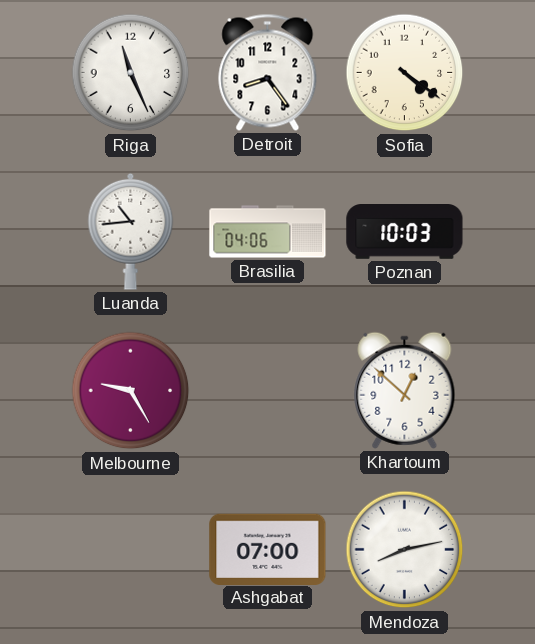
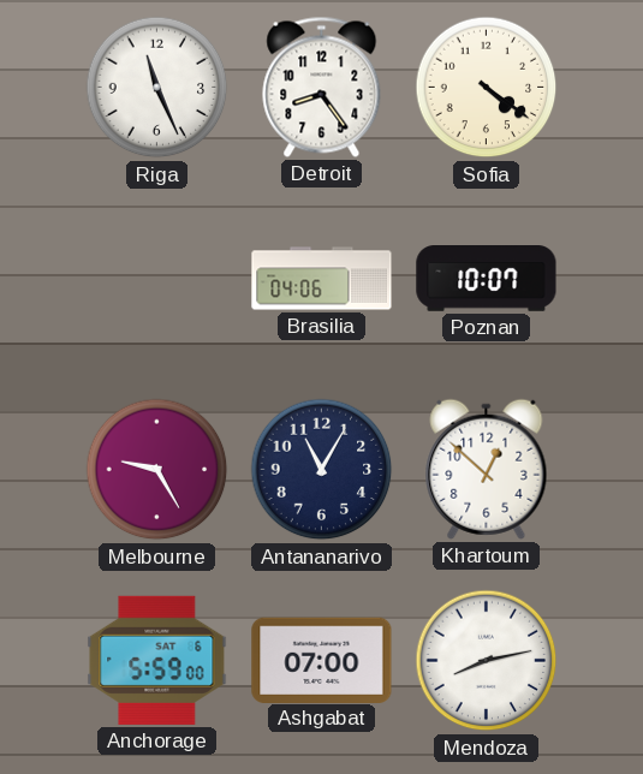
Luanda: 10:44 -> none
Poznan: 10:03 -> 10:07
Antananarivo: none -> 11:05
Anchorage: none -> 5:59
